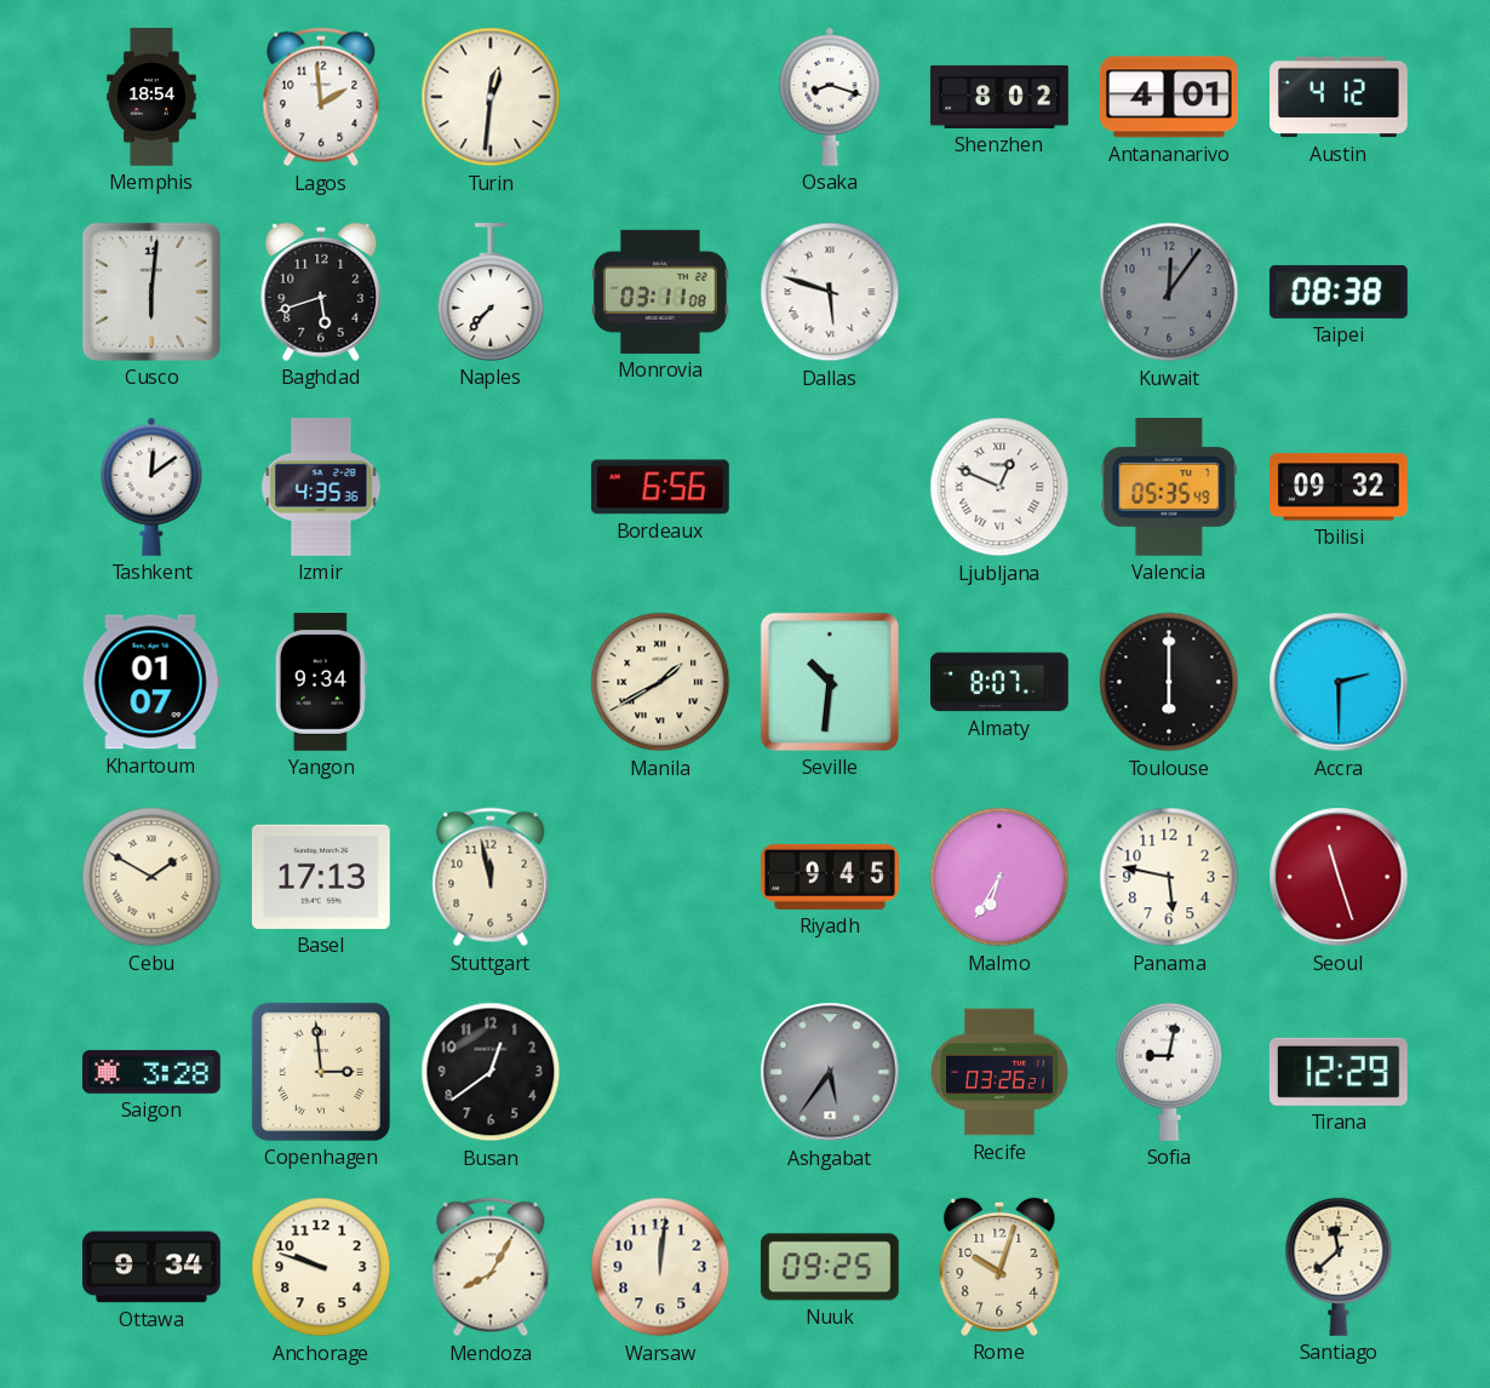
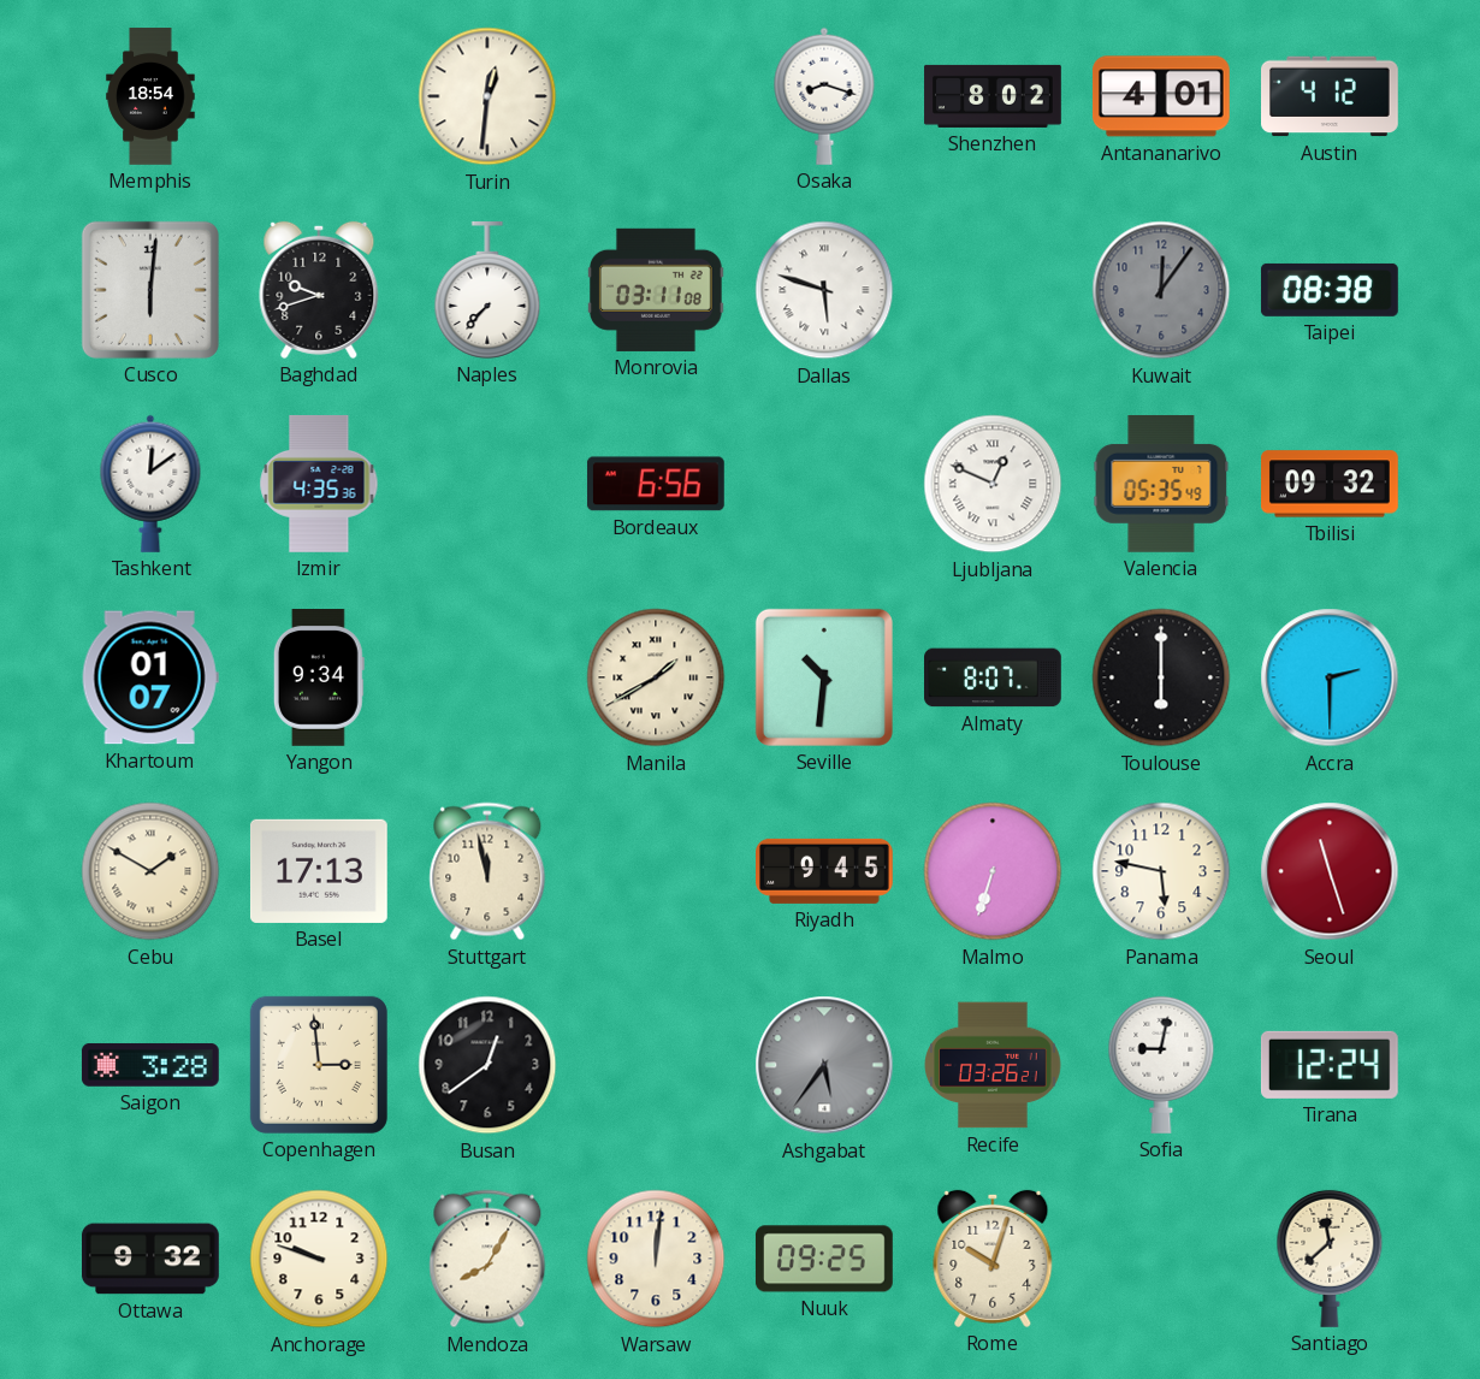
Lagos: 1:59 -> none
Baghdad: 5:42 -> 9:42
Malmo: 6:35 -> 6:33
Tirana: 12:29 -> 12:24
Ottawa: 9:34 -> 9:32
